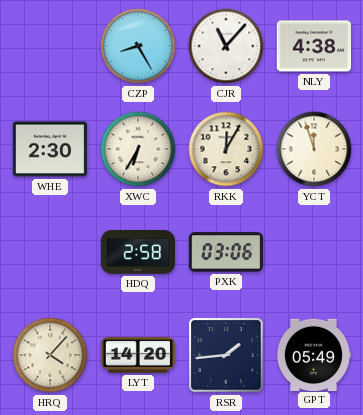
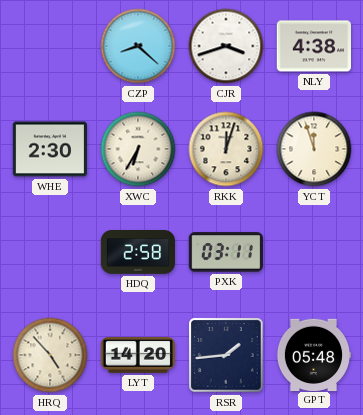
CZP: 8:25 -> 8:22
CJR: 11:07 -> 3:42
RKK: 12:05 -> 12:03
PXK: 03:06 -> 03:11
HRQ: 4:07 -> 4:53
GPT: 05:49 -> 05:48
